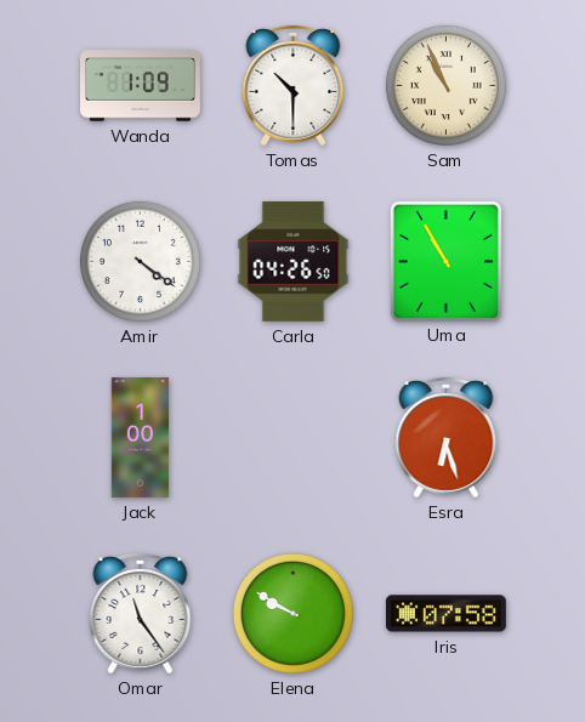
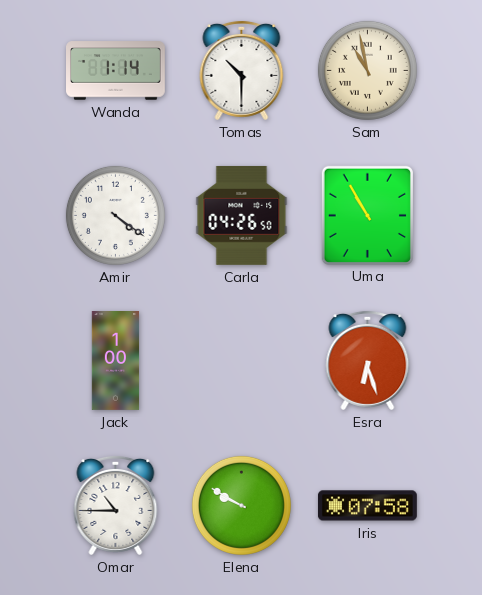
Wanda: 1:09 -> 1:14
Sam: 10:56 -> 10:58
Omar: 11:24 -> 10:45
